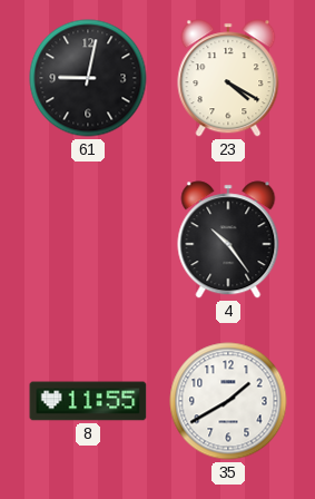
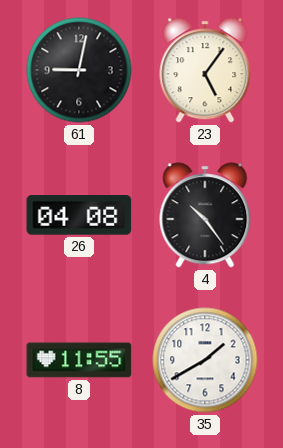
23: 4:20 -> 5:06
26: none -> 04:08
